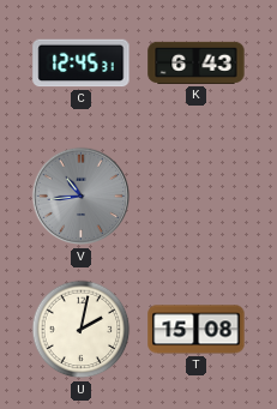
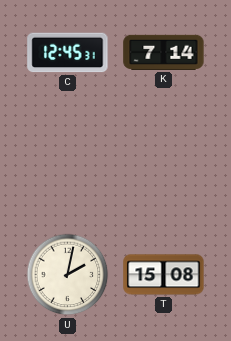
K: 6:43 -> 7:14
V: 10:44 -> none
